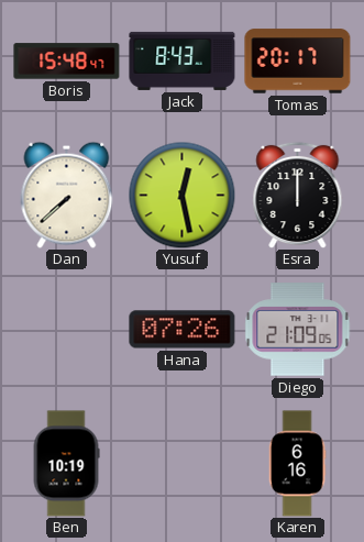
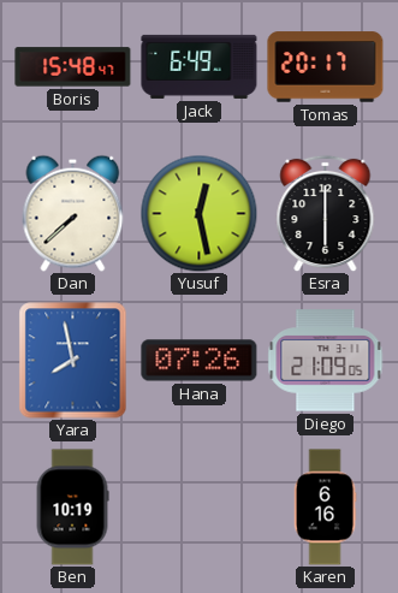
Jack: 8:43 -> 6:49
Esra: 12:00 -> 6:00
Yara: none -> 7:58
